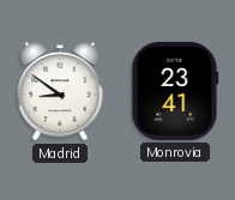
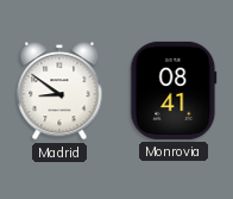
Monrovia: 23:41 -> 08:41
